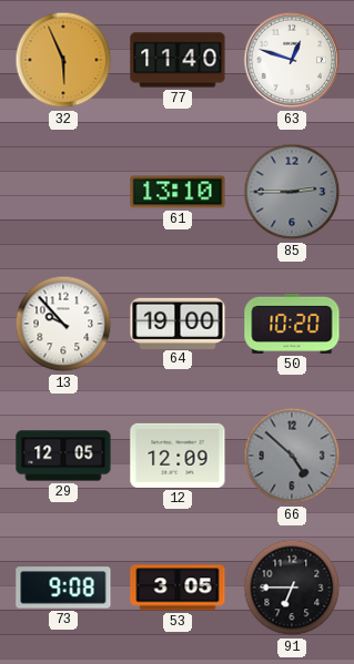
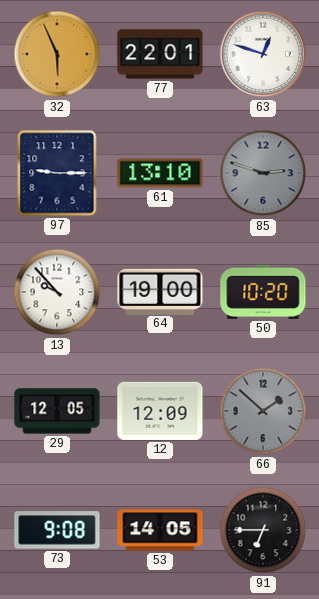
77: 11:40 -> 22:01
97: none -> 9:15
85: 2:45 -> 2:48
66: 4:52 -> 1:52
53: 3:05 -> 14:05
